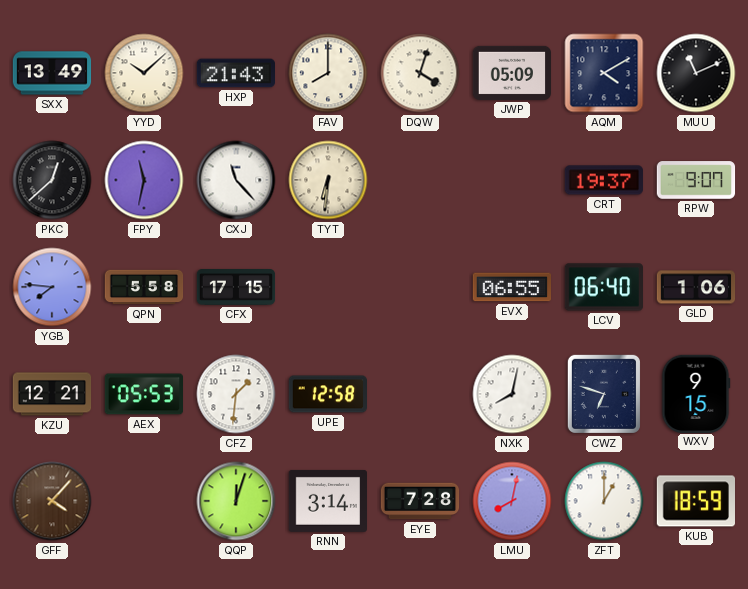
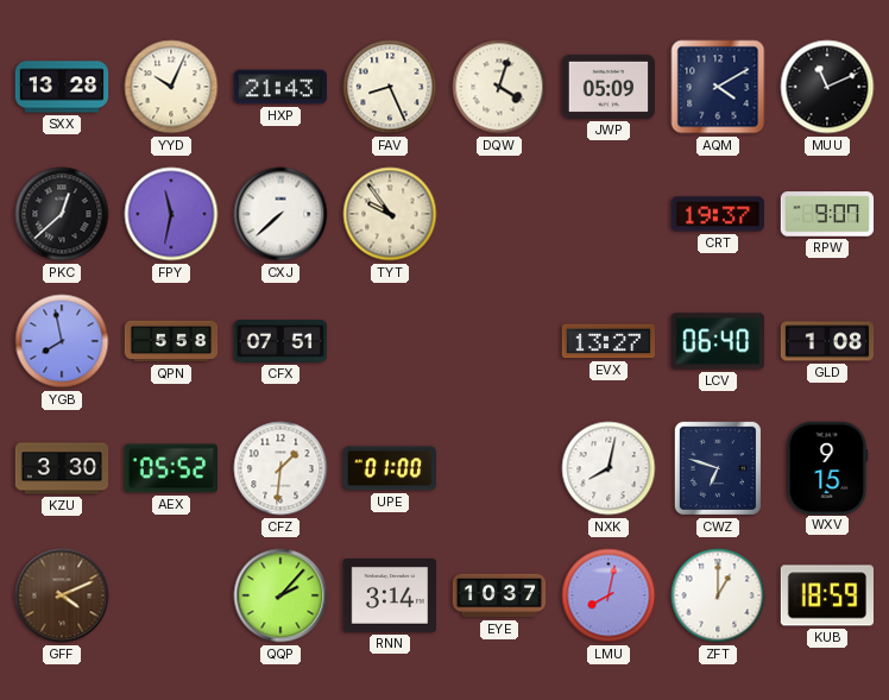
SXX: 13:49 -> 13:28
YYD: 10:08 -> 10:04
FAV: 8:00 -> 8:26
CXJ: 11:23 -> 7:38
TYT: 6:31 -> 9:54
YGB: 7:46 -> 7:58
CFX: 17:15 -> 07:51
EVX: 06:55 -> 13:27
GLD: 1:06 -> 1:08
KZU: 12:21 -> 3:30
AEX: 05:53 -> 05:52
UPE: 12:58 -> 01:00
GFF: 4:07 -> 4:11
QQP: 12:03 -> 2:07
EYE: 7:28 -> 10:37
